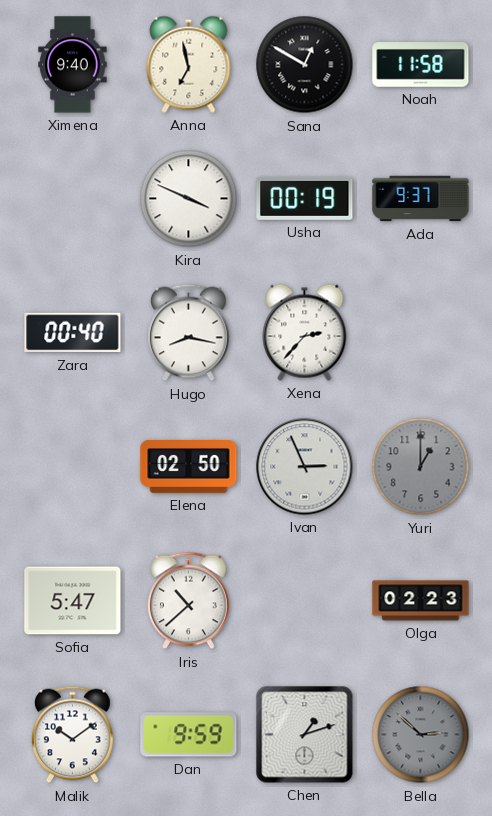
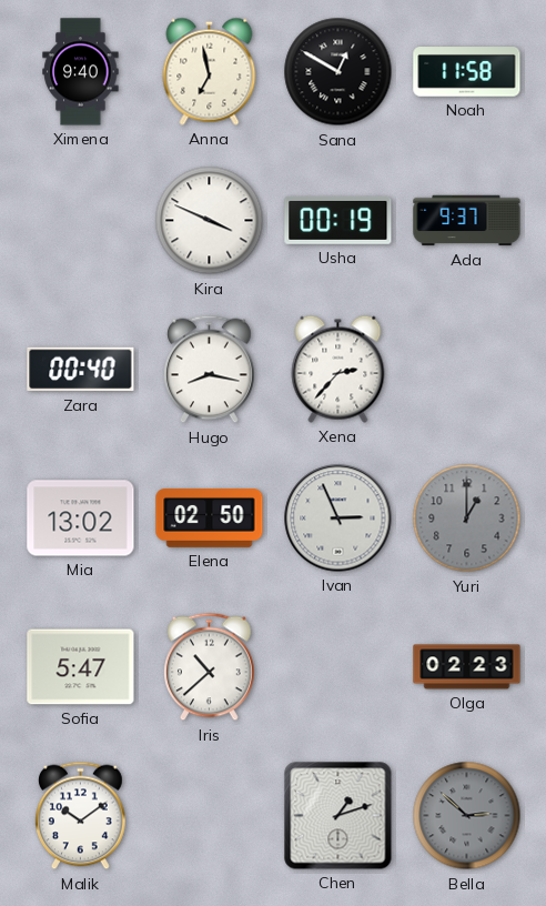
Mia: none -> 13:02
Dan: 9:59 -> none
